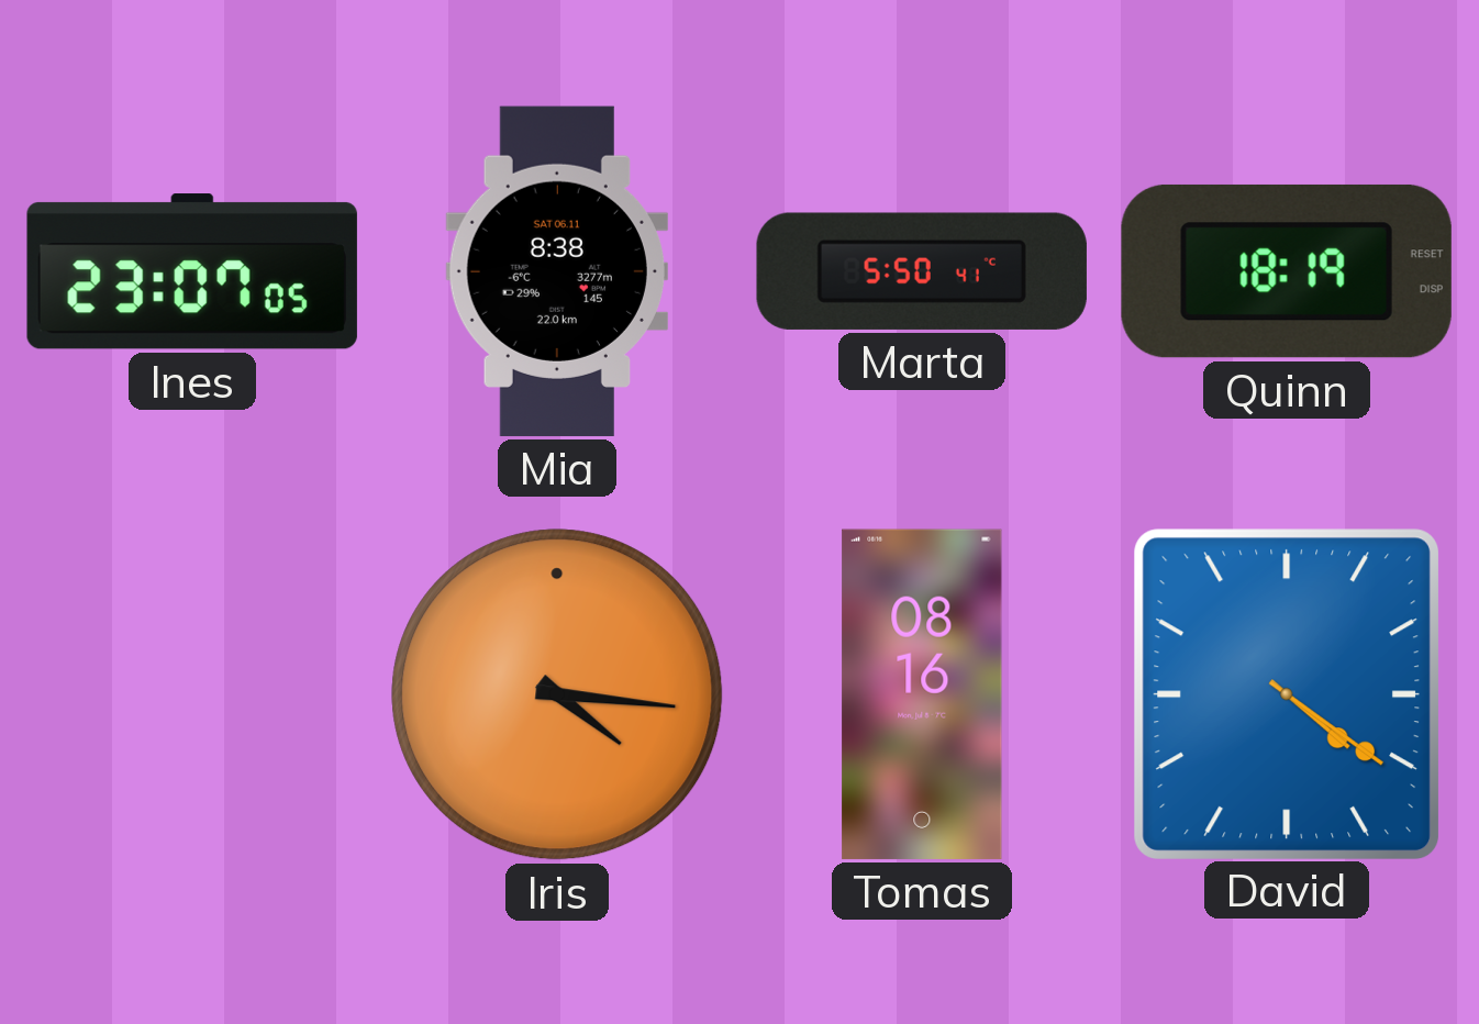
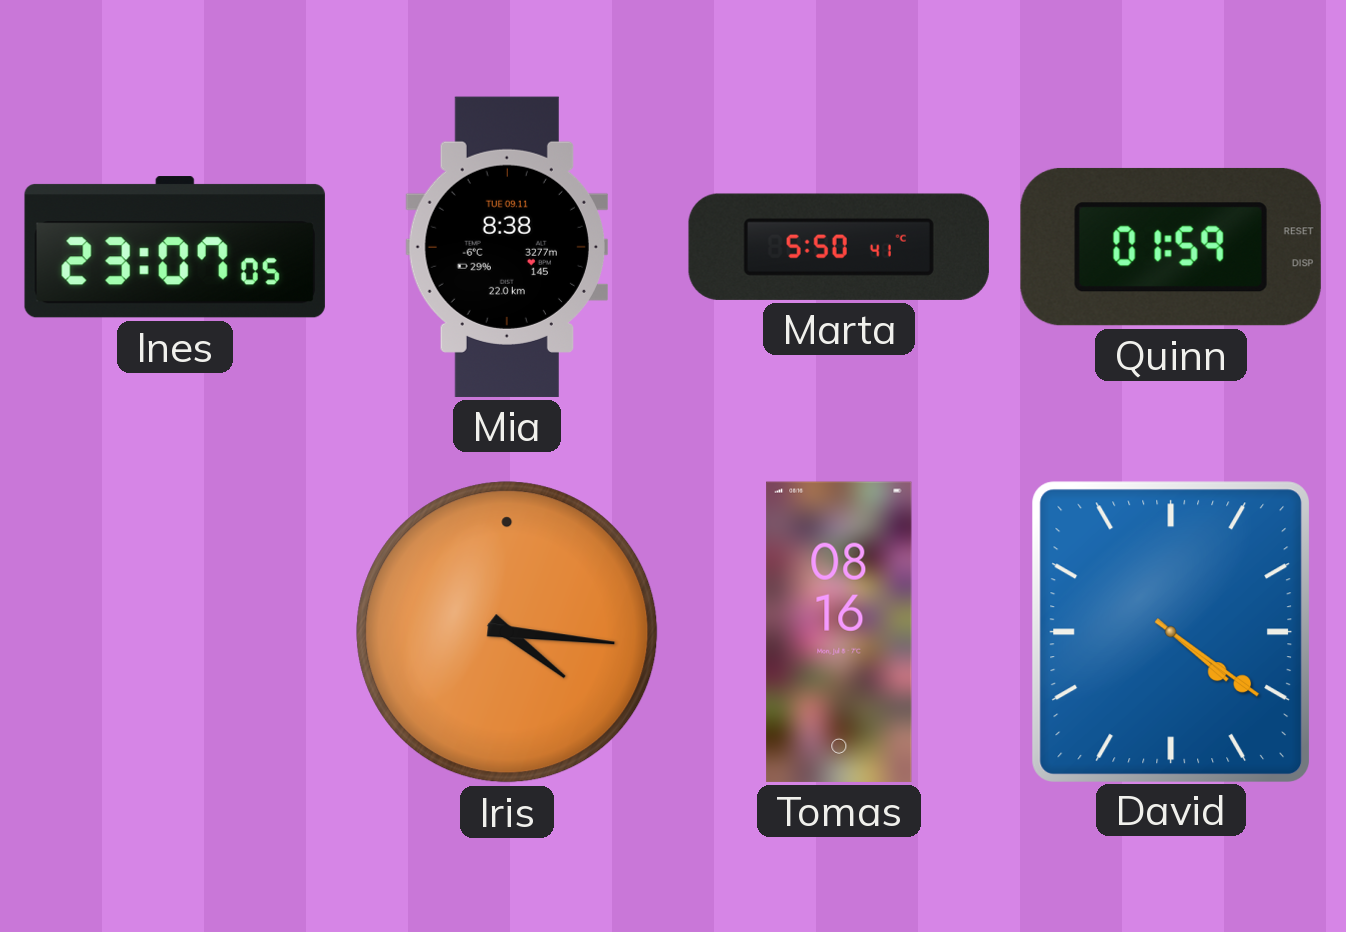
Mia date: SAT 06.11 -> TUE 09.11
Quinn: 18:19 -> 01:59
